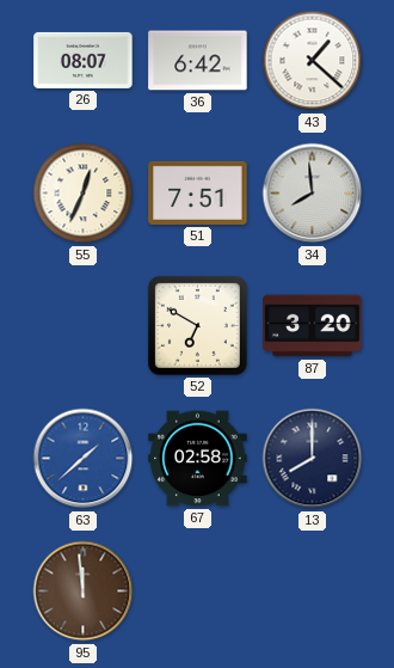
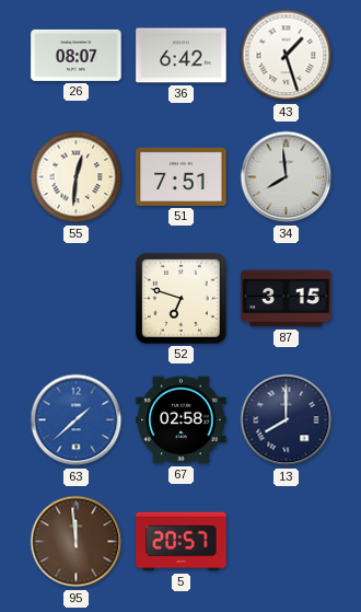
43: 1:22 -> 1:27
55: 12:34 -> 12:31
52: 6:50 -> 6:48
87: 3:20 -> 3:15
5: none -> 20:57
